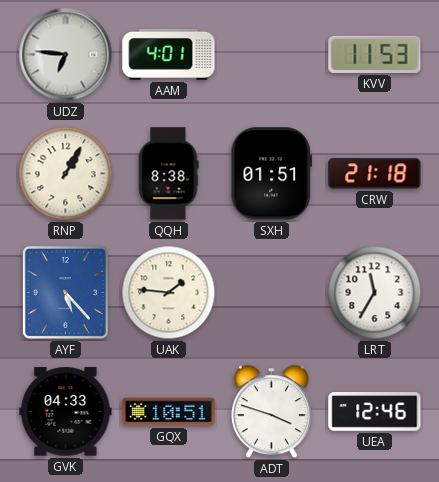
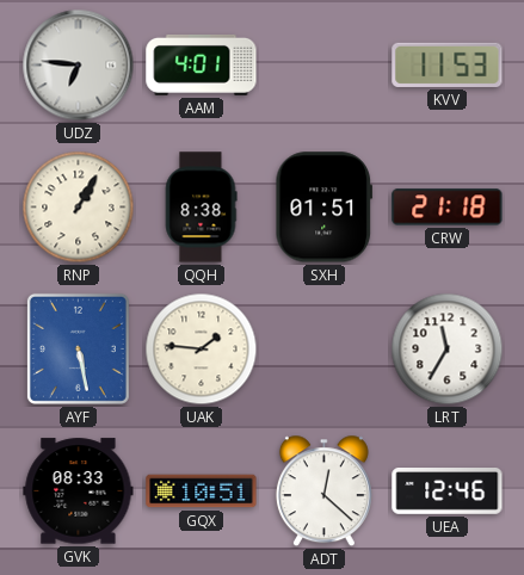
AYF: 5:23 -> 5:28
GVK: 04:33 -> 08:33
ADT: 3:48 -> 12:22
